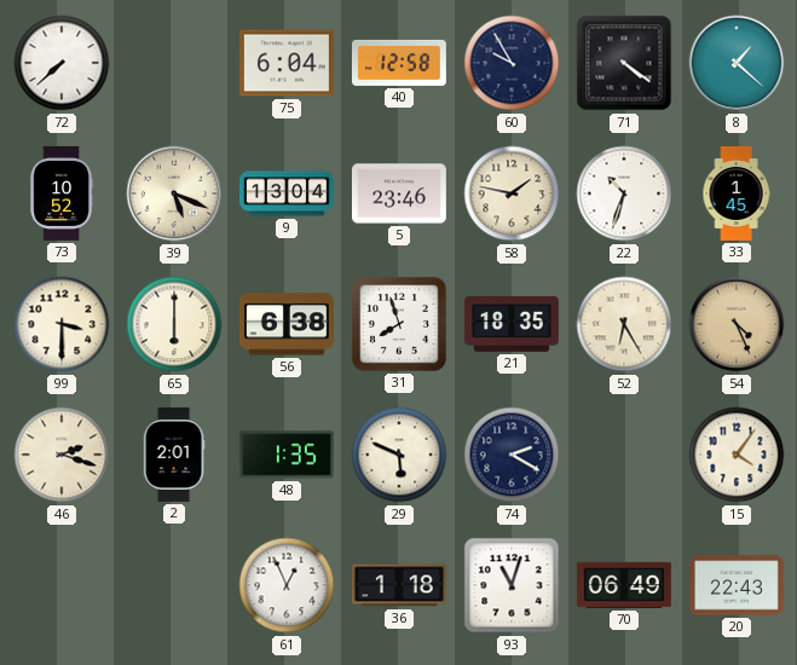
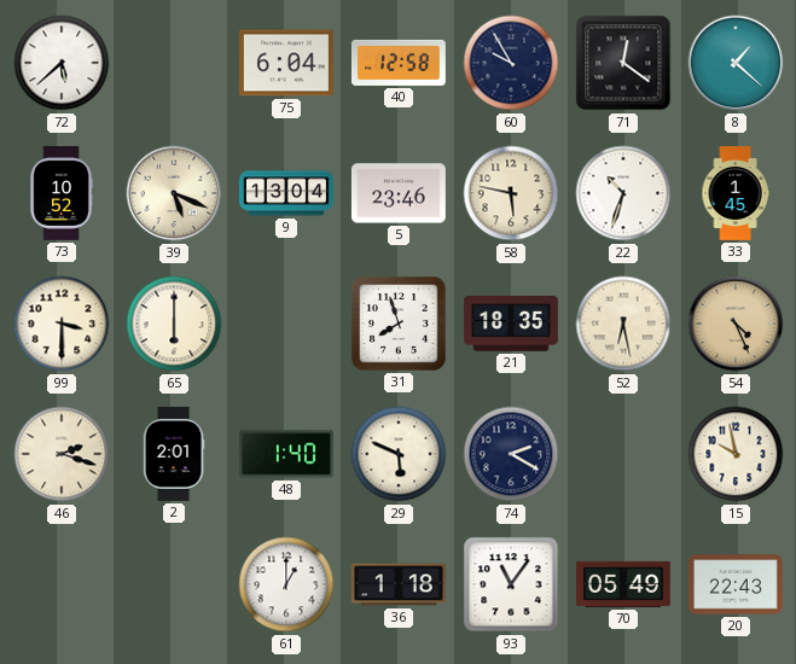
72: 7:38 -> 5:38
71: 4:21 -> 12:21
58: 1:47 -> 5:47
56: 6:38 -> none
52: 6:25 -> 6:28
48: 1:35 -> 1:40
15: 4:06 -> 9:58
61: 12:56 -> 1:00
93: 11:03 -> 11:06
70: 06:49 -> 05:49
